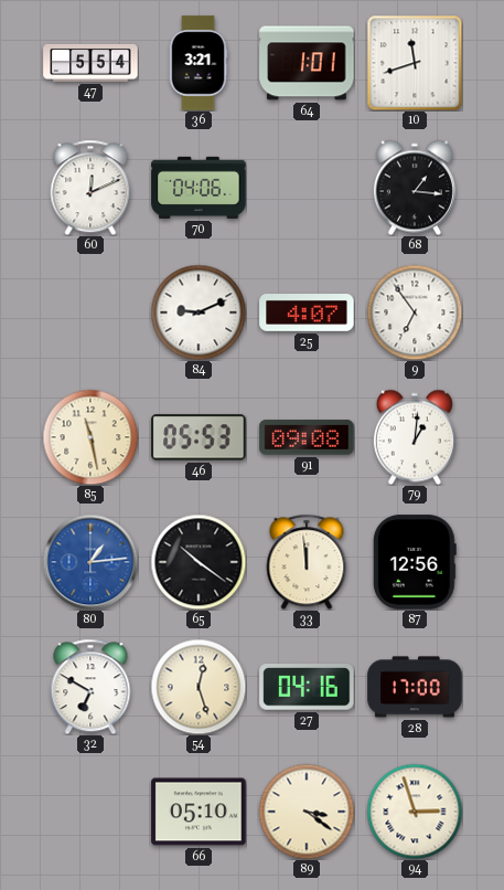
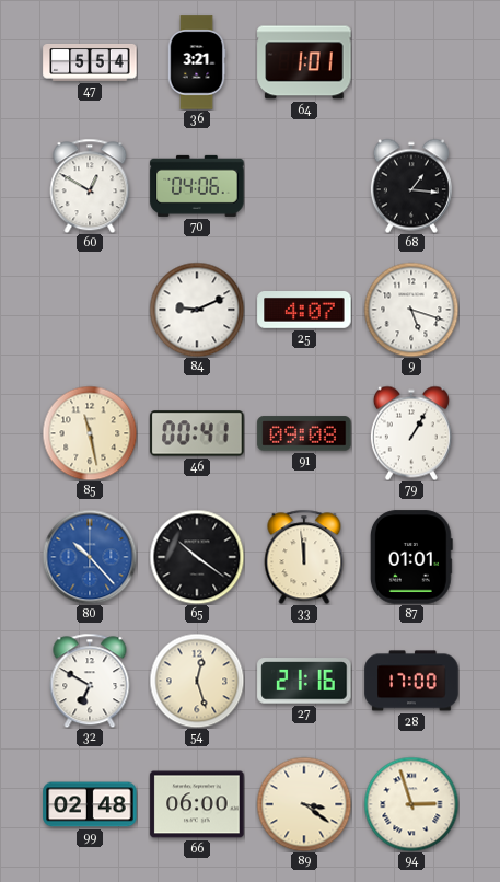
10: 11:42 -> none
60: 12:11 -> 12:50
9: 6:54 -> 5:18
46: 05:53 -> 00:41
79: 1:01 -> 1:05
80: 1:14 -> 10:23
87: 12:56 -> 01:01
27: 04:16 -> 21:16
99: none -> 02:48
66: 05:10 -> 06:00
